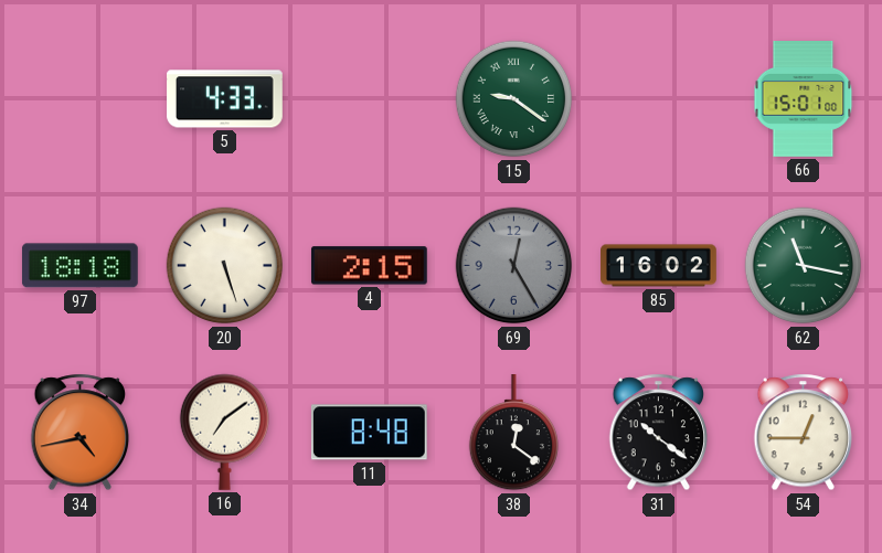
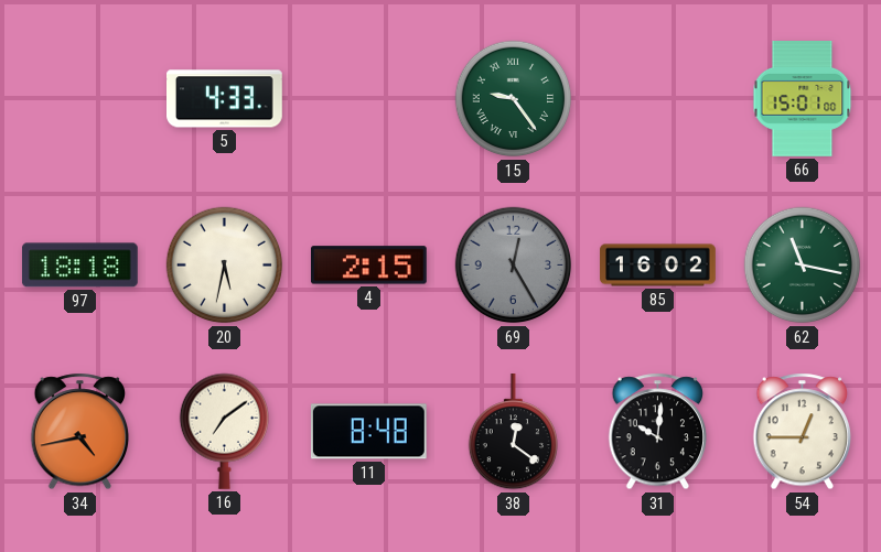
15: 9:21 -> 9:24
20: 5:27 -> 5:32
31: 10:21 -> 10:01
